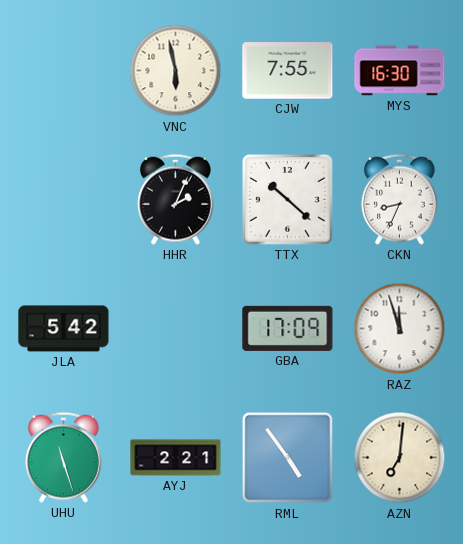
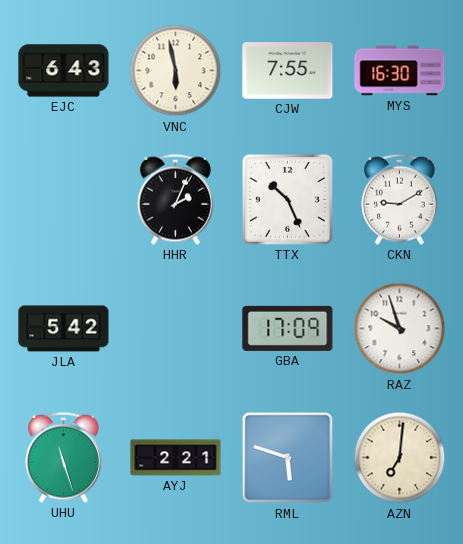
EJC: none -> 6:43
TTX: 10:22 -> 10:26
CKN: 8:34 -> 9:10
RAZ: 11:57 -> 9:57
RML: 4:54 -> 5:48
